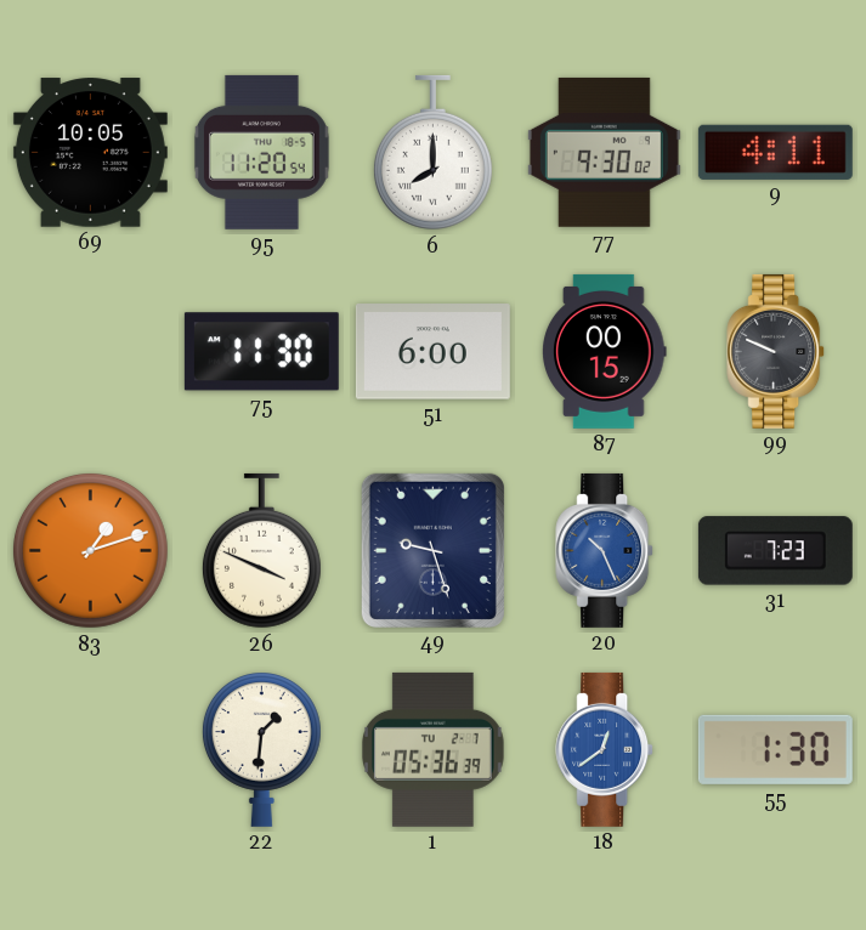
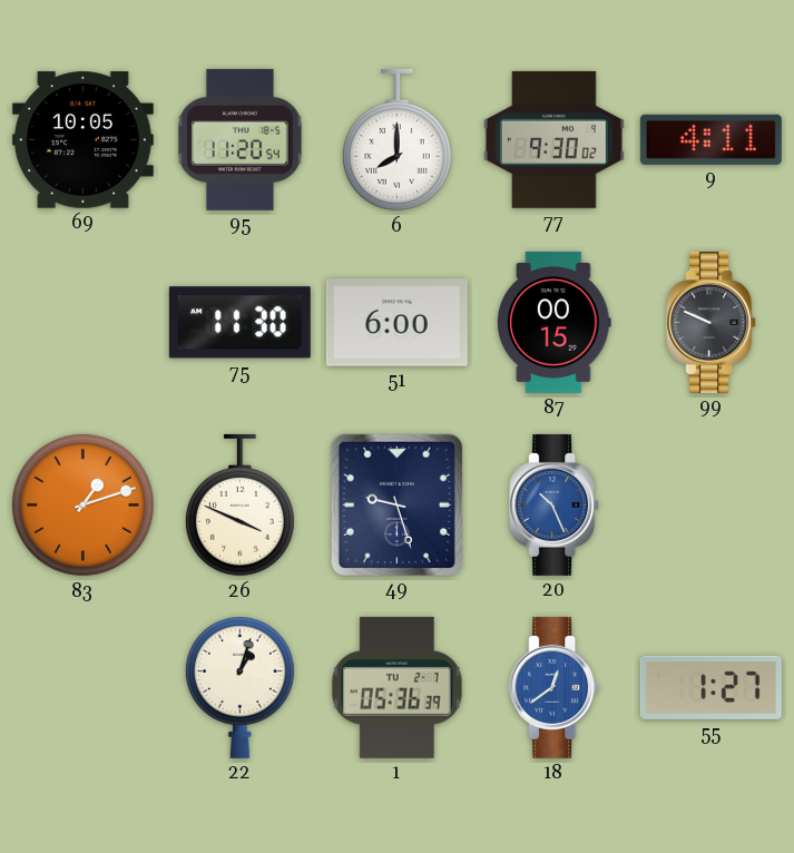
31: 7:23 -> none
22: 1:31 -> 1:03
55: 1:30 -> 1:27
